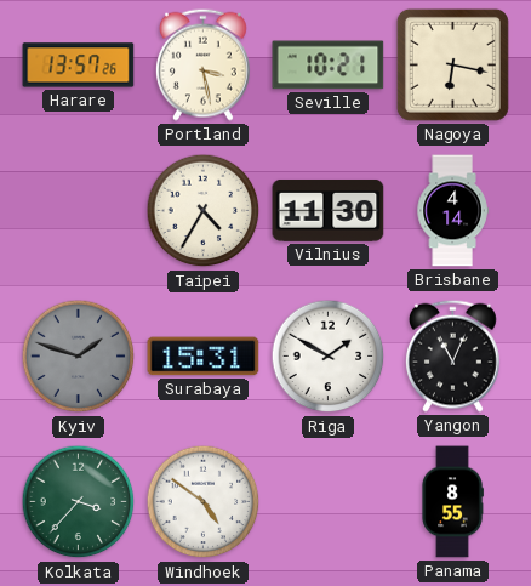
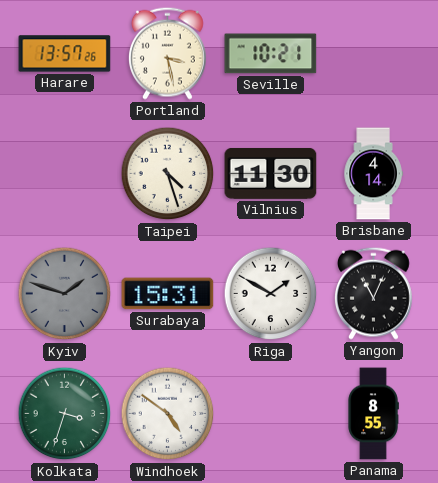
Nagoya: 6:17 -> none
Taipei: 4:35 -> 4:27
Kolkata: 3:37 -> 3:33
